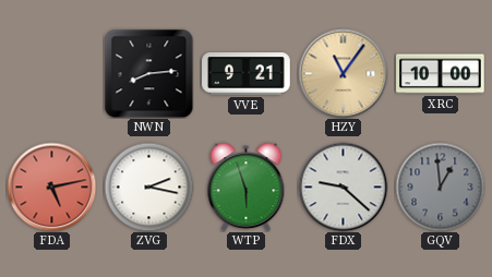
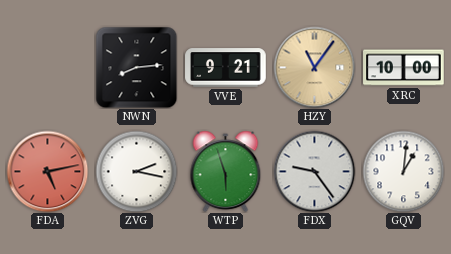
FDX: 9:22 -> 9:24
GQV: 12:59 -> 1:01
GQV dial: grey -> white
